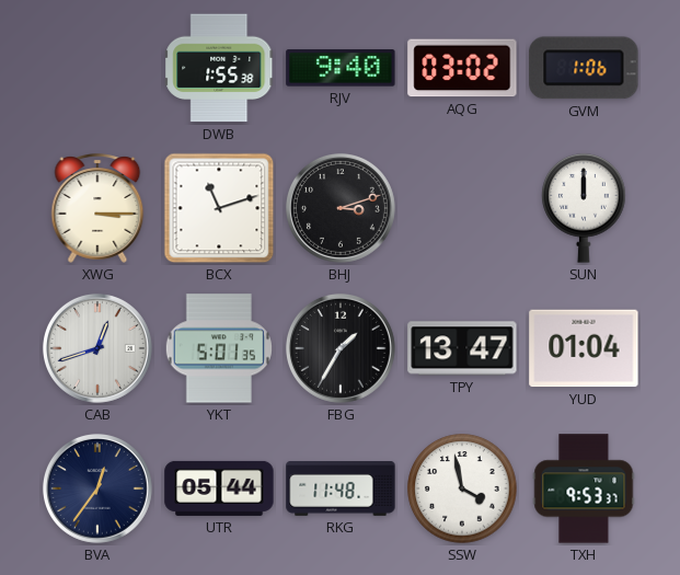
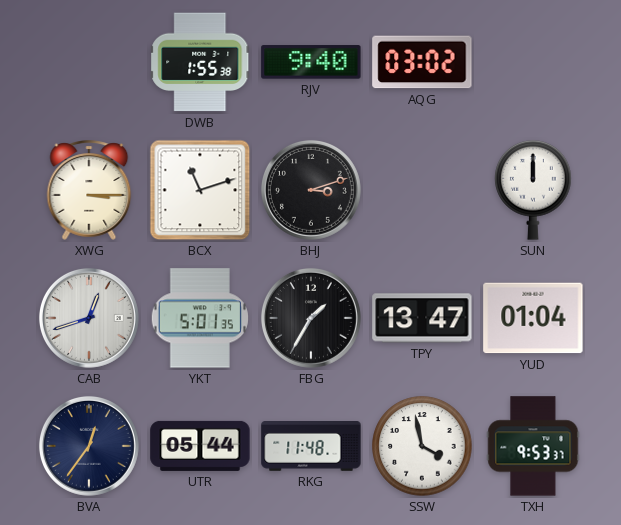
GVM: 1:06 -> none
